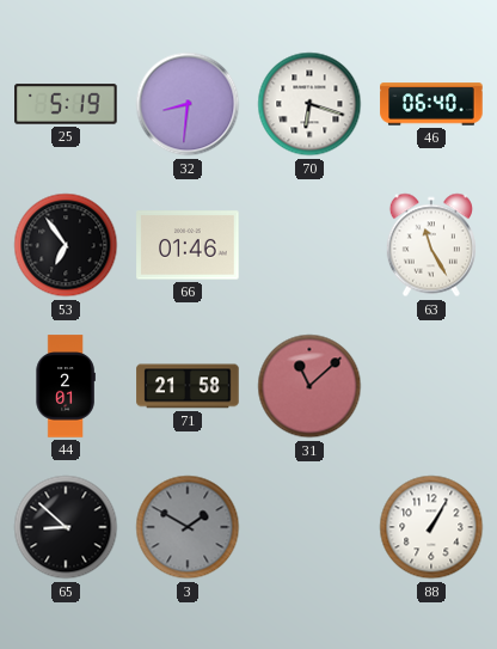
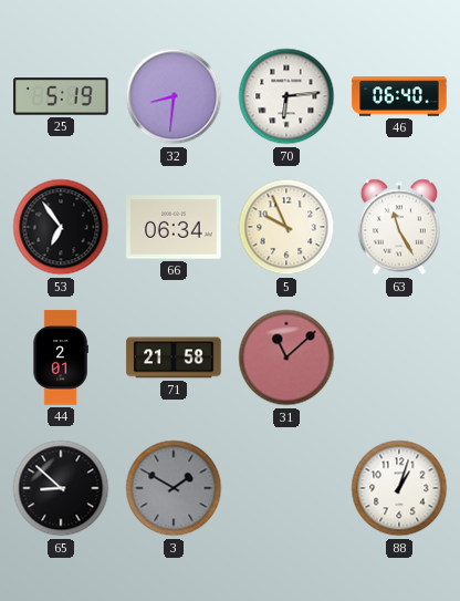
70: 6:18 -> 6:14
66: 01:46 -> 06:34
5: none -> 9:56
88: 1:05 -> 1:03
